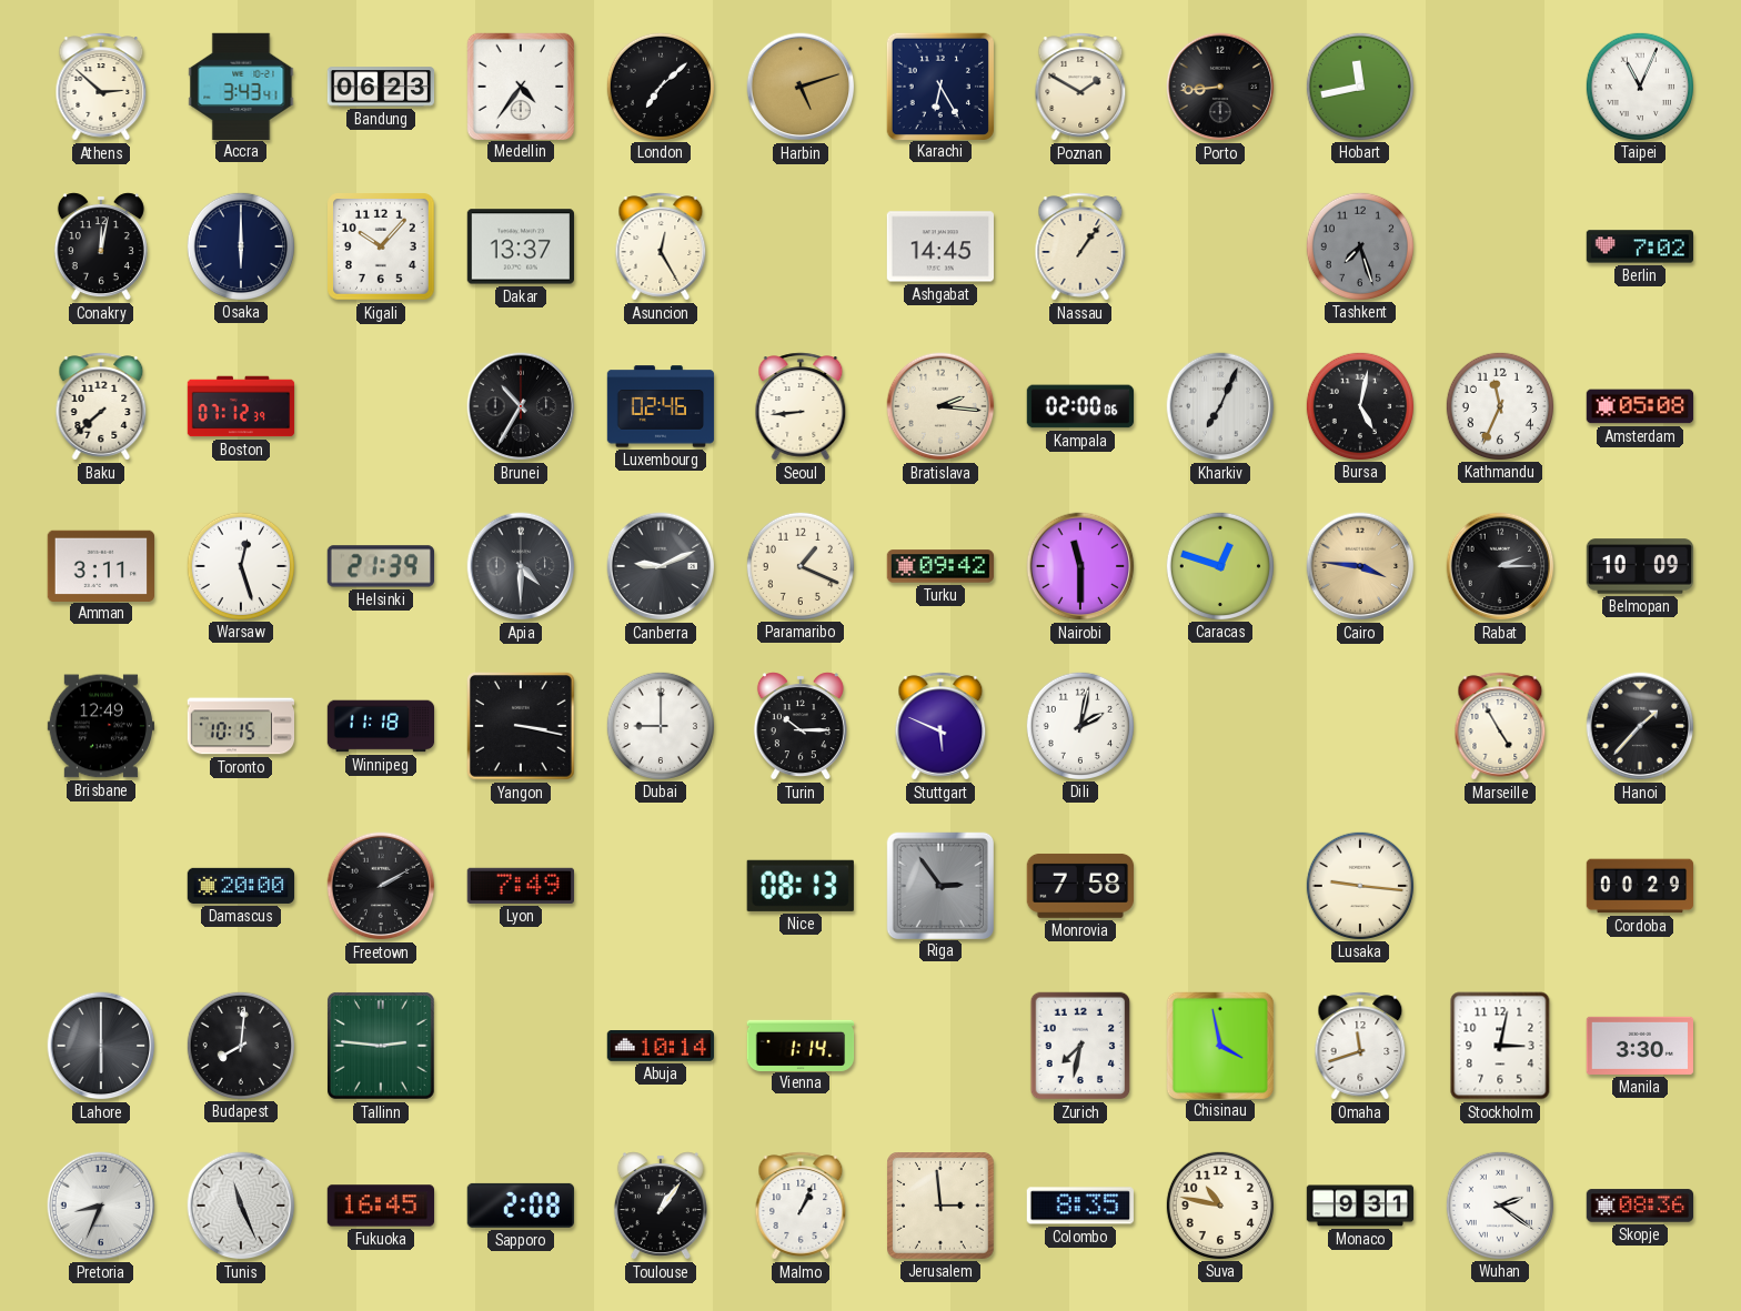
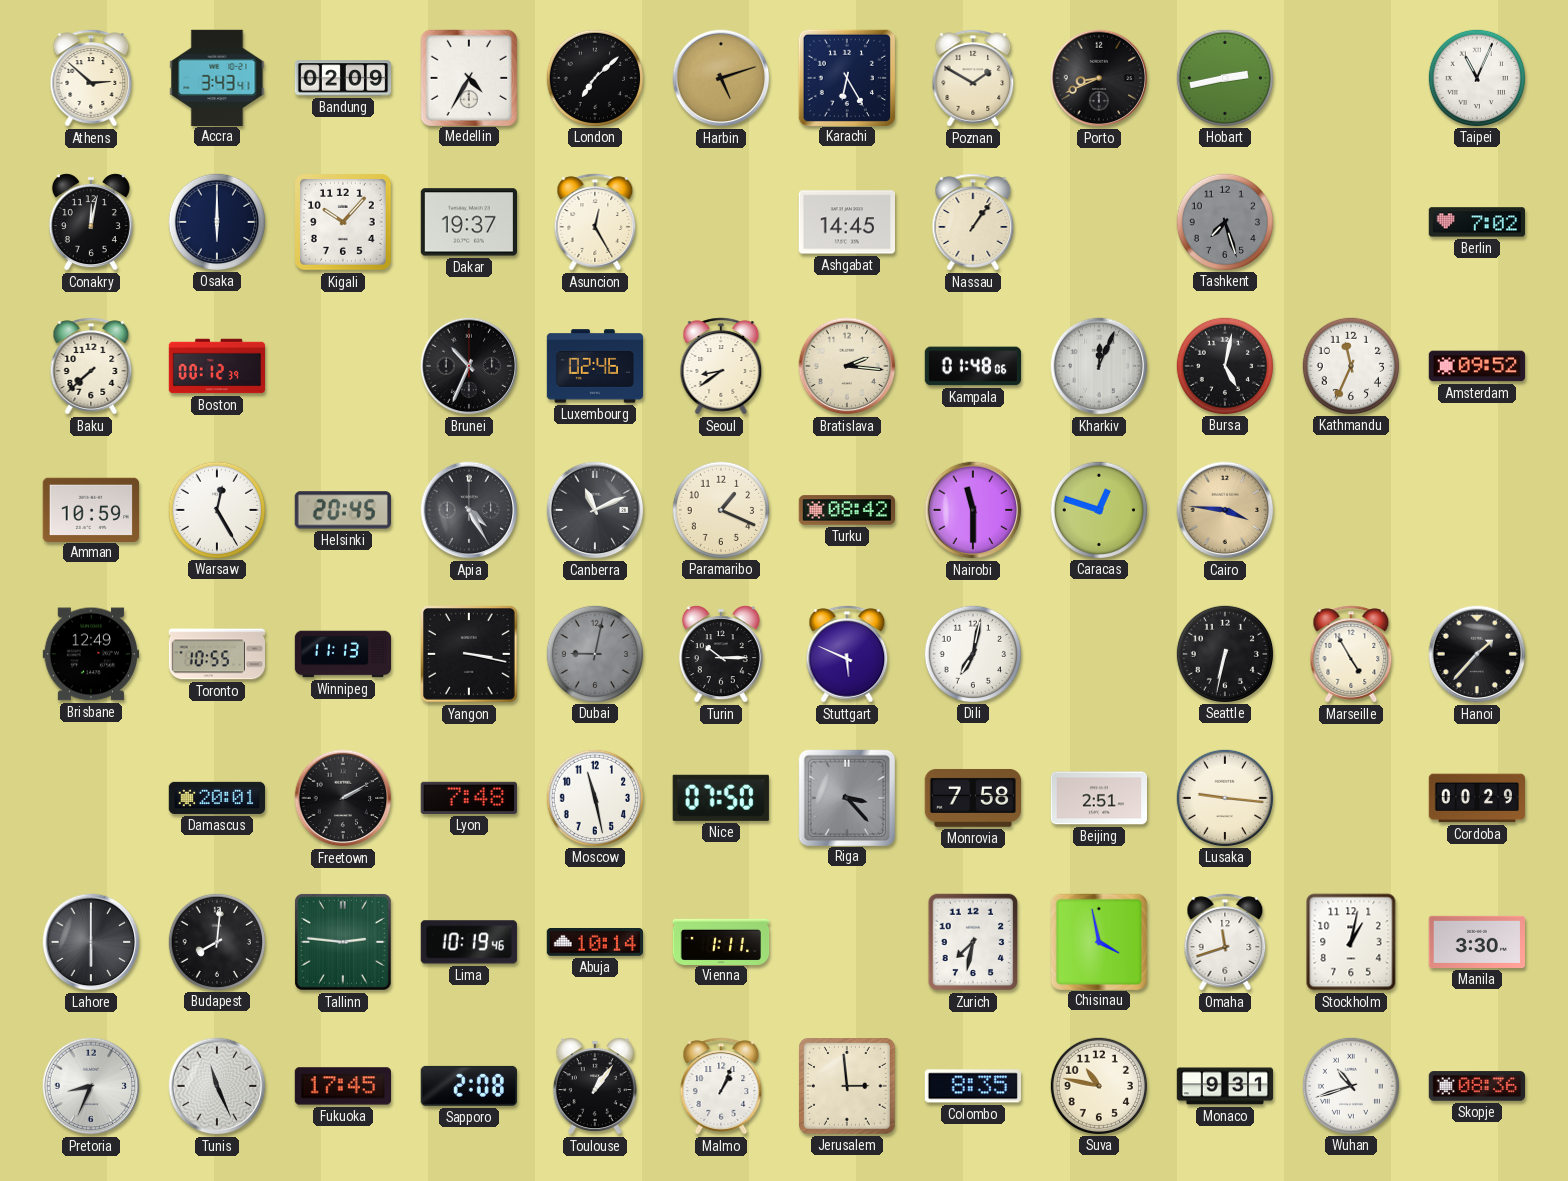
Bandung: 06:23 -> 02:09
Medellin: 4:36 -> 4:35
Porto: 8:44 -> 8:41
Hobart: 11:43 -> 2:43
Dakar: 13:37 -> 19:37
Boston: 07:12 -> 00:12
Brunei: 10:35 -> 10:34
Seoul: 8:44 -> 8:39
Kampala: 02:00 -> 01:48
Kharkiv: 7:04 -> 12:04
Amsterdam: 05:08 -> 09:52
Amman: 3:11 -> 10:59
Warsaw: 12:27 -> 12:25
Helsinki: 21:39 -> 20:45
Apia: 4:30 -> 4:25
Canberra: 9:11 -> 11:11
Turku: 09:42 -> 08:42
Rabat: 2:15 -> none
Belmopan: 10:09 -> none
Toronto: 10:15 -> 10:55
Winnipeg: 11:18 -> 11:13
Dubai: 9:00 -> 9:02
Dubai dial: white -> grey
Dili: 2:02 -> 7:02
Seattle: none -> 6:32
Damascus: 20:00 -> 20:01
Lyon: 7:49 -> 7:48
Moscow: none -> 11:28
Nice: 08:13 -> 07:50
Riga: 2:54 -> 3:23
Beijing: none -> 2:51
Lima: none -> 10:19
Vienna: 1:14 -> 1:11
Stockholm: 3:02 -> 1:02
Fukuoka: 16:45 -> 17:45
Wuhan: 2:21 -> 10:42
